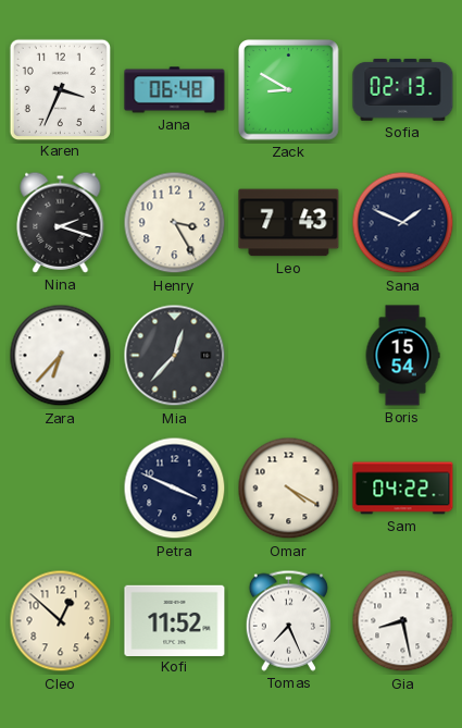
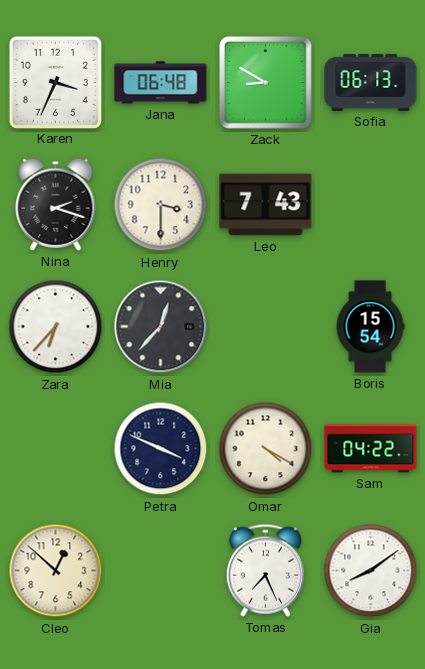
Sofia: 02:13 -> 06:13
Henry: 3:25 -> 3:30
Sana: 1:49 -> none
Kofi: 11:52 -> none
Gia: 8:28 -> 8:09
